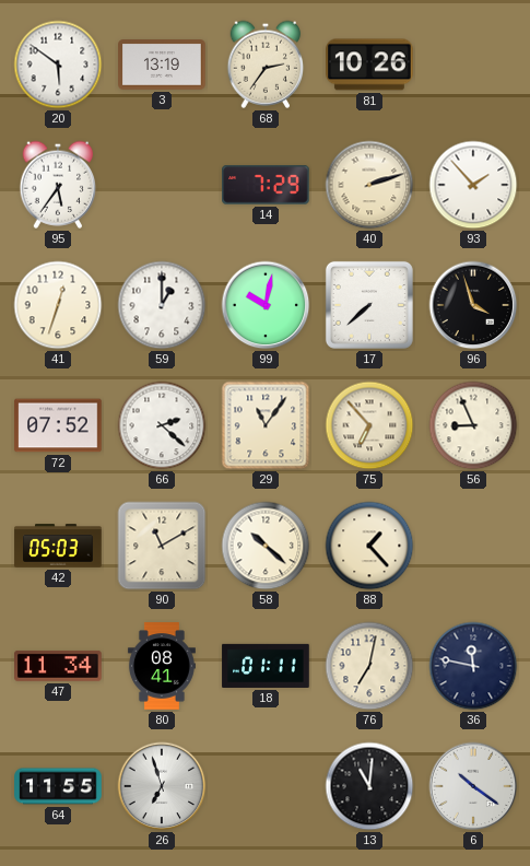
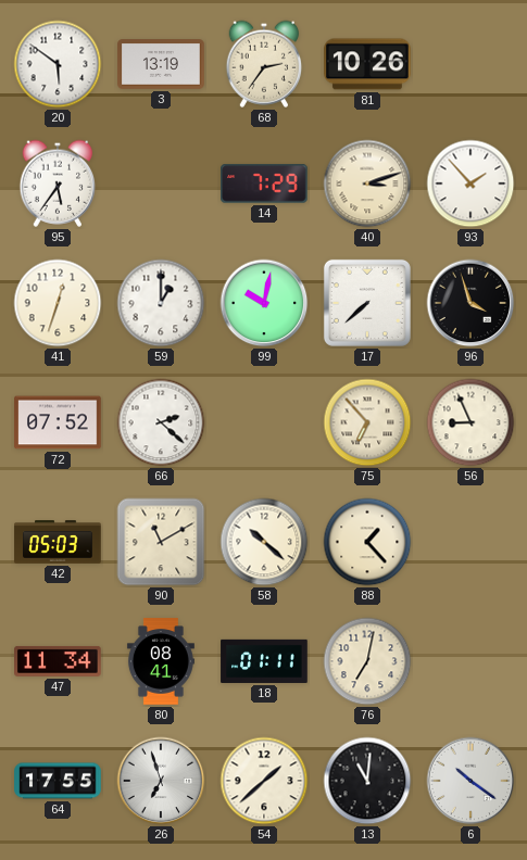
40: 2:12 -> 3:12
29: 11:06 -> none
36: 11:47 -> none
64: 11:55 -> 17:55
54: none -> 1:38
